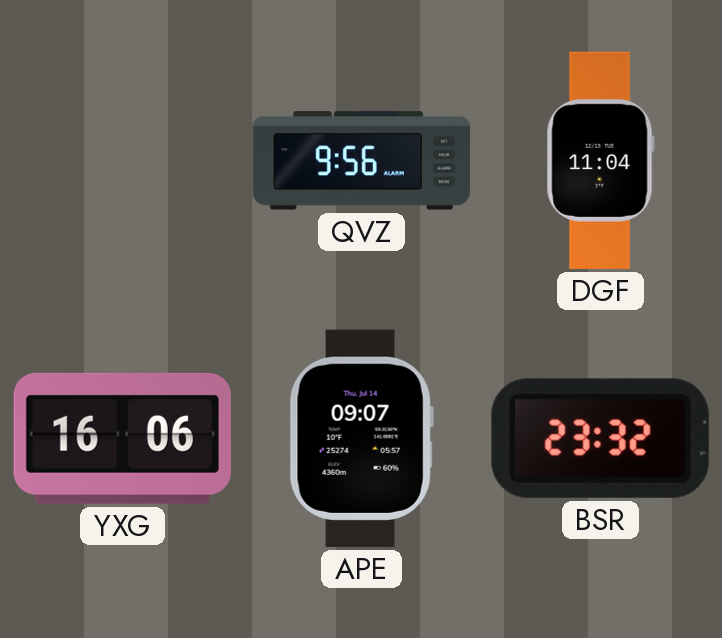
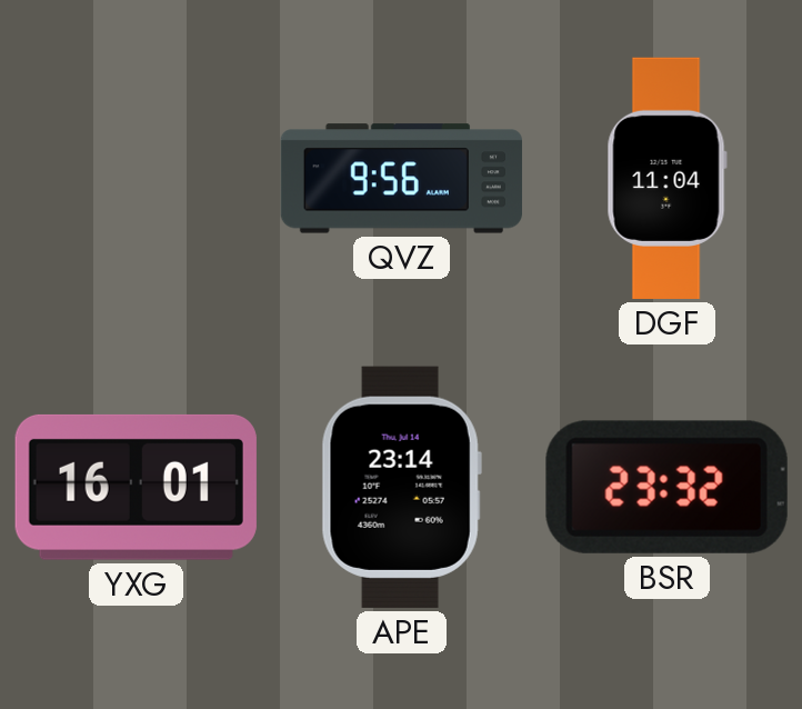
YXG: 16:06 -> 16:01
APE: 09:07 -> 23:14
